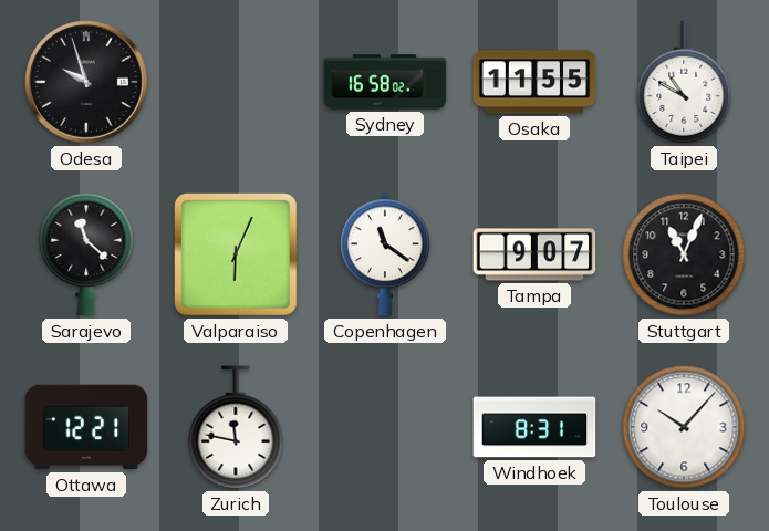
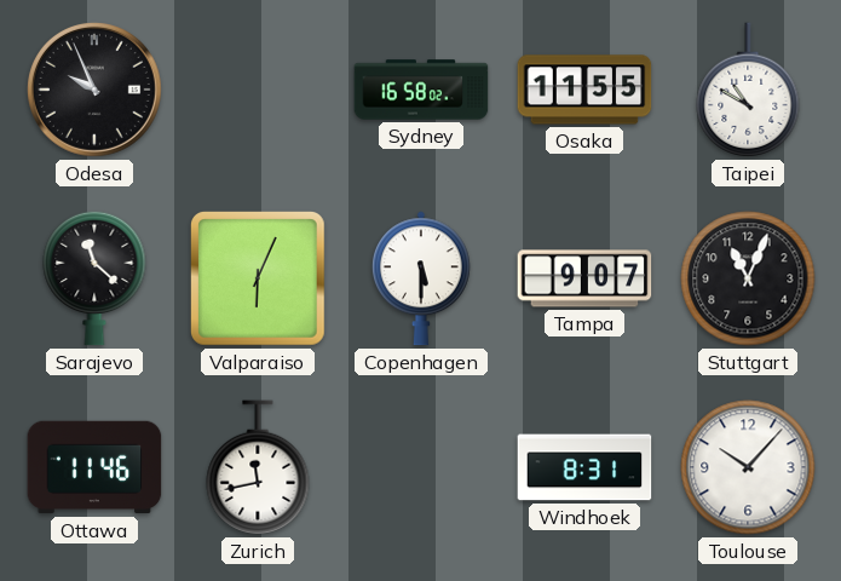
Odesa: 9:57 -> 9:56
Copenhagen: 11:21 -> 5:30
Ottawa: 12:21 -> 11:46
Zurich: 11:47 -> 11:43
